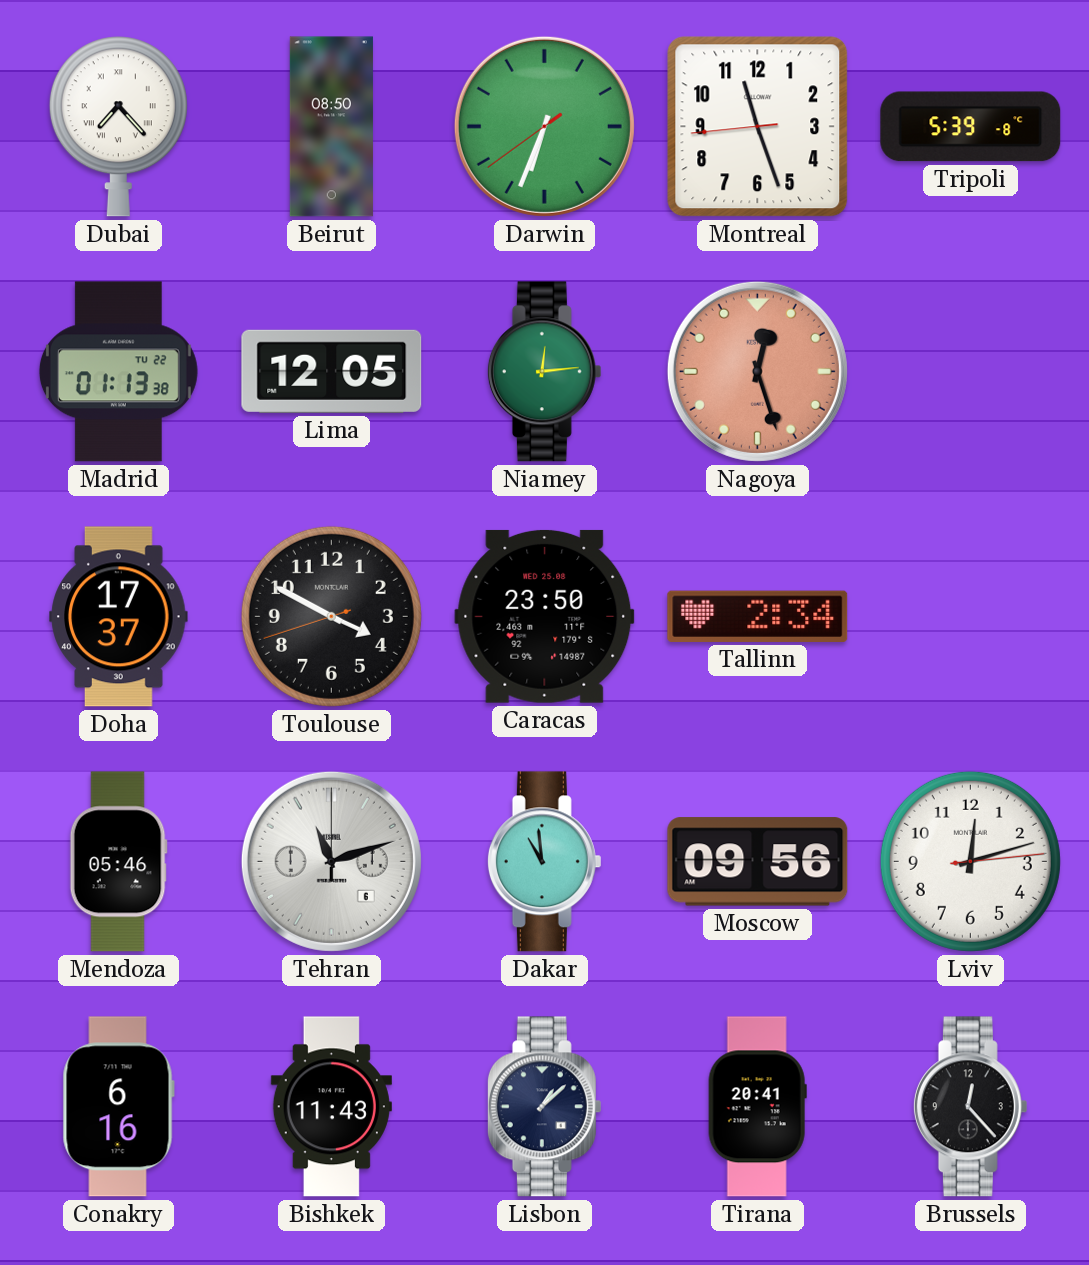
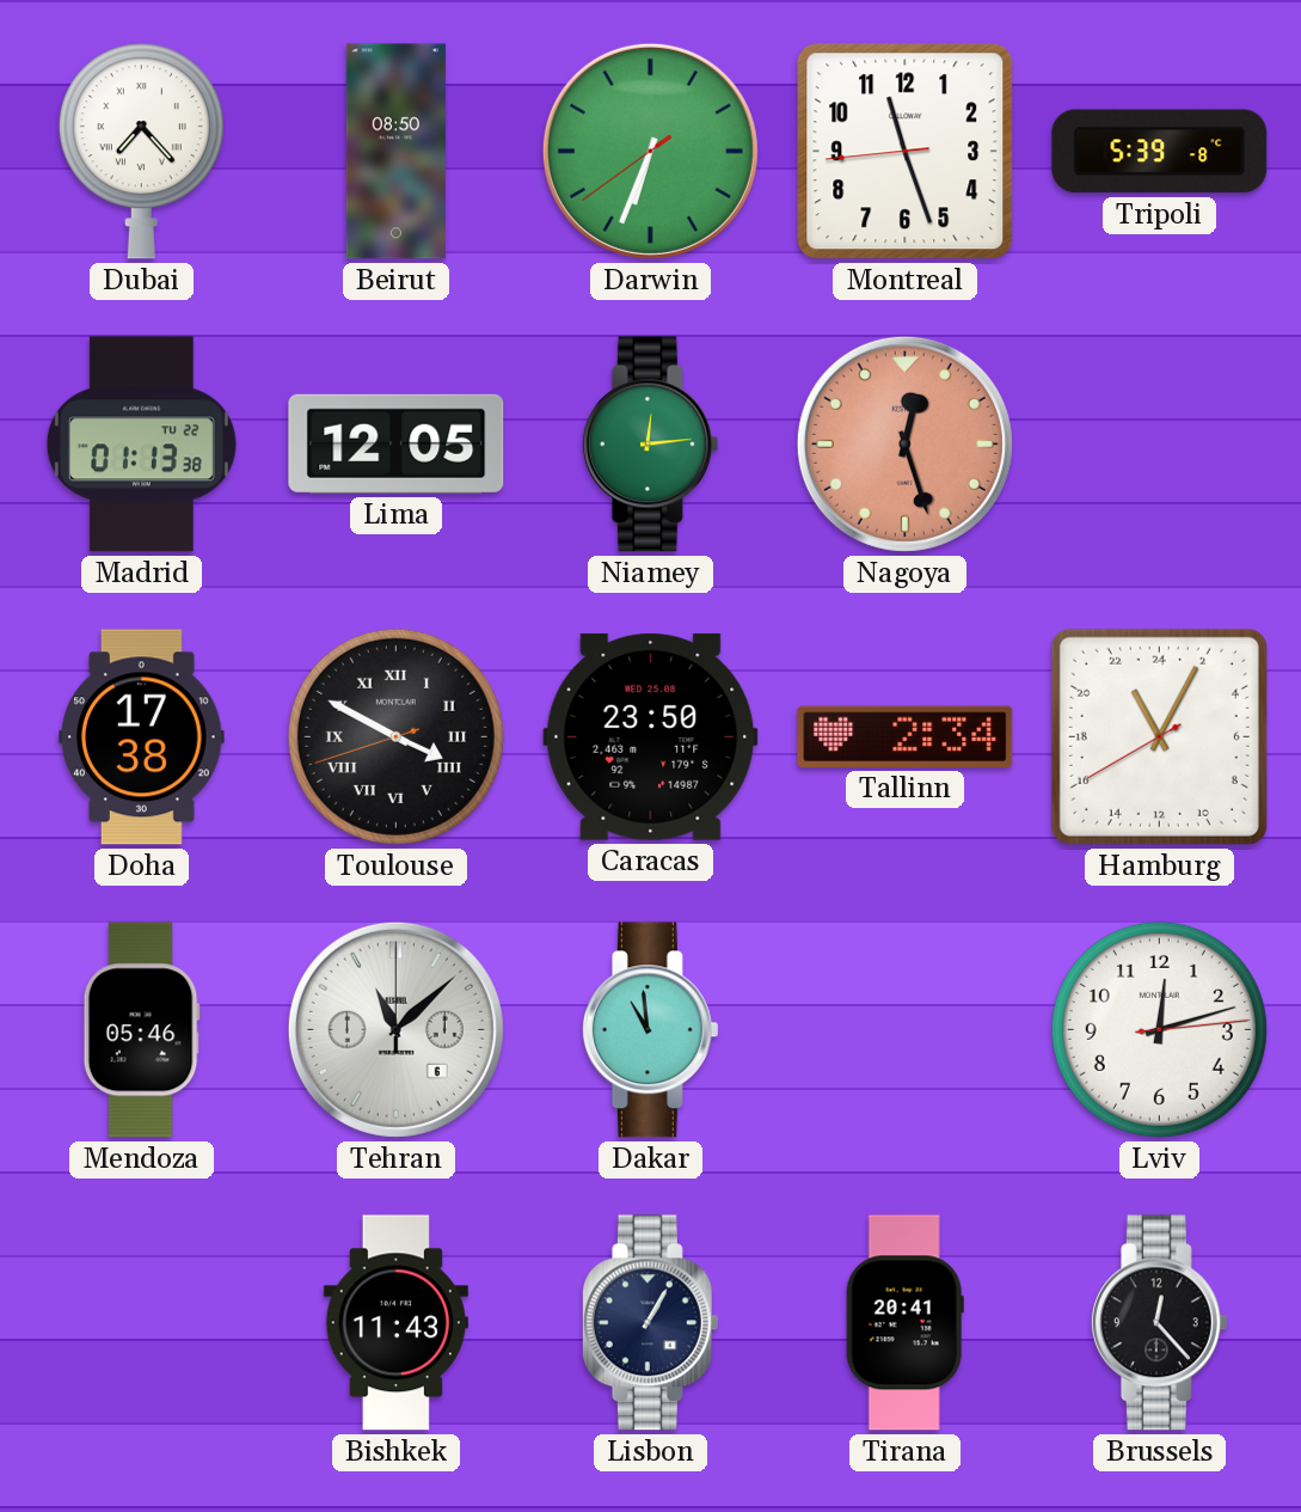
Doha: 17:37 -> 17:38
Toulouse numerals: Arabic -> Roman
Hamburg: none -> 22:04
Tehran: 11:12 -> 11:08
Moscow: 09:56 -> none
Conakry: 6:16 -> none
Lisbon: 1:08 -> 1:05
